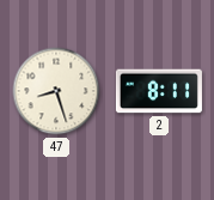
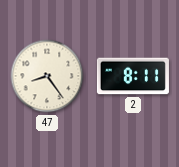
47: 8:27 -> 8:24
